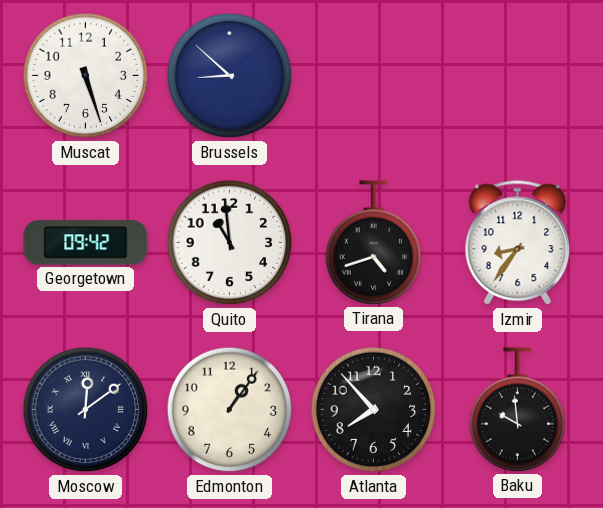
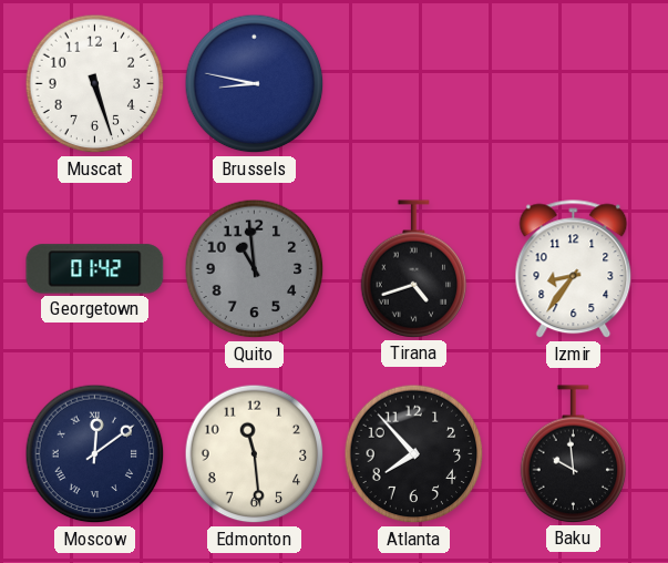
Brussels: 8:52 -> 8:47
Georgetown: 09:42 -> 01:42
Quito dial: white -> grey
Edmonton: 1:06 -> 11:29
